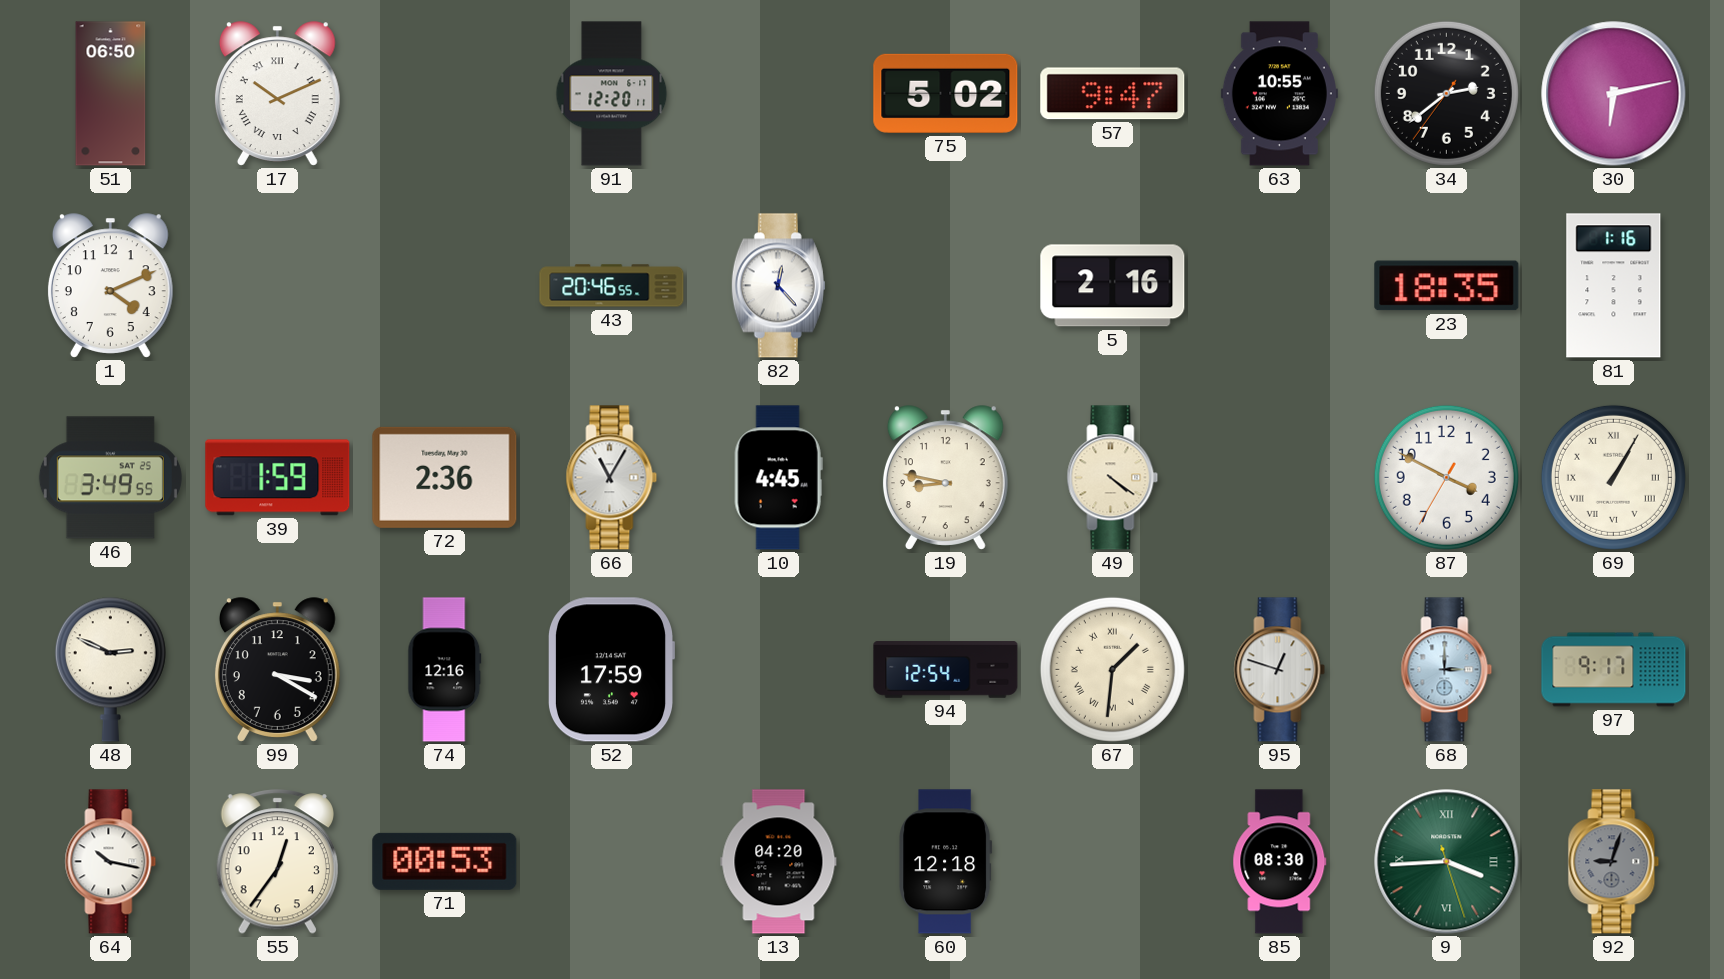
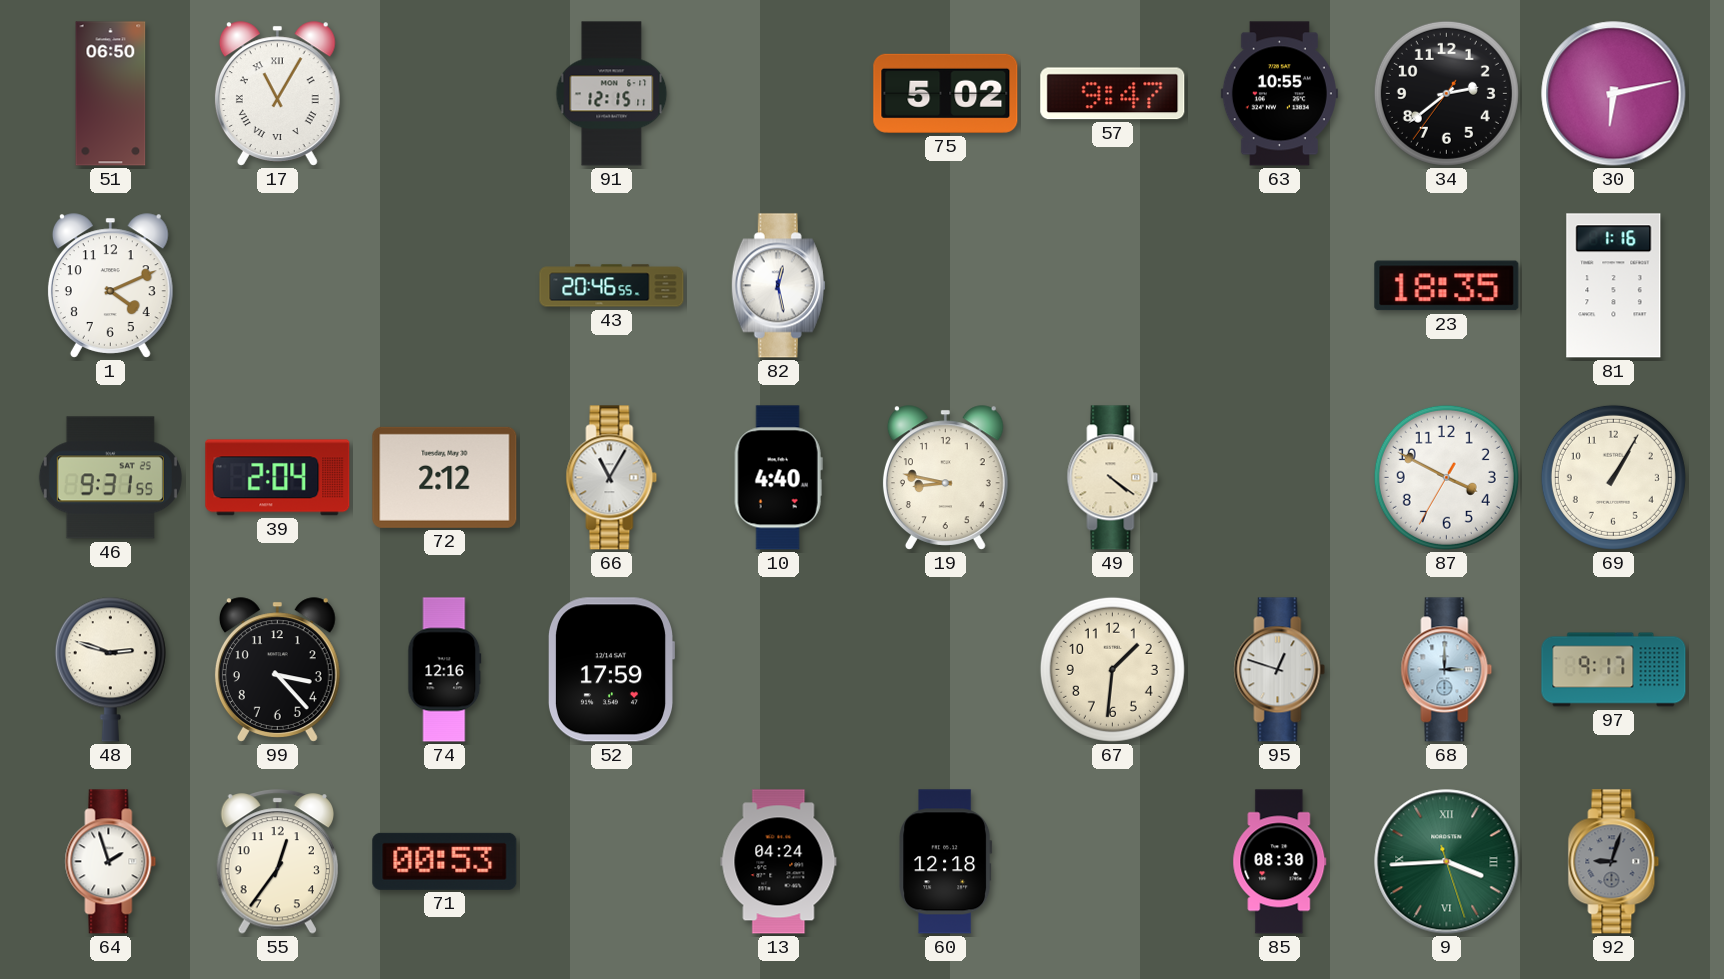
17: 10:11 -> 11:05
91: 12:20 -> 12:15
82: 12:23 -> 12:28
5: 2:16 -> none
46: 3:49 -> 9:31
39: 1:59 -> 2:04
72: 2:36 -> 2:12
10: 4:45 -> 4:40
69 numerals: Roman -> Arabic
48: 2:49 -> 2:48
99: 3:20 -> 3:23
94: 12:54 -> none
67 numerals: Roman -> Arabic
64: 10:17 -> 1:57
13: 04:20 -> 04:24
